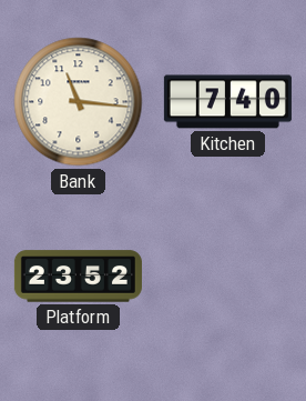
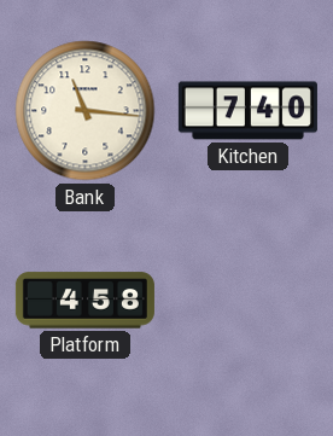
Platform: 23:52 -> 4:58
